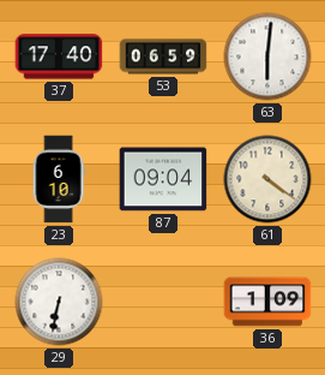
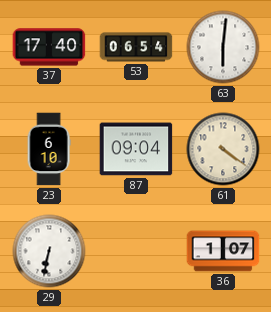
53: 06:59 -> 06:54
36: 1:09 -> 1:07
